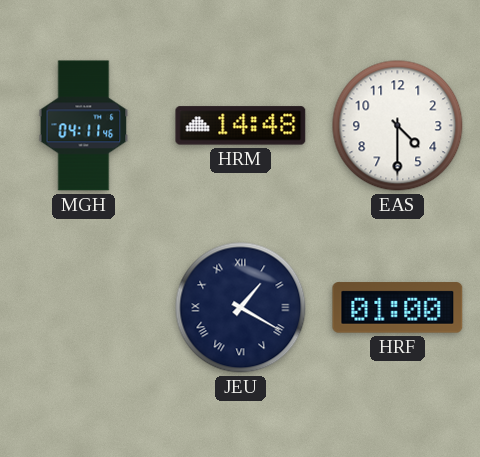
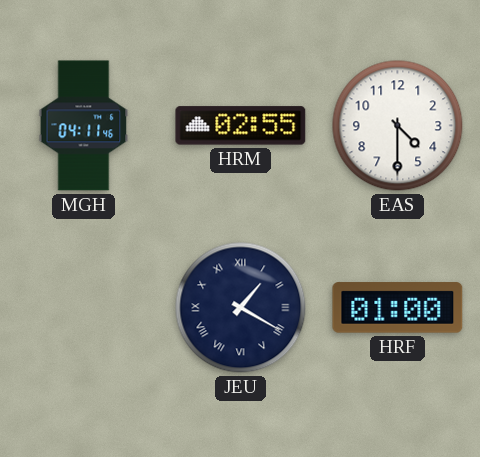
HRM: 14:48 -> 02:55
